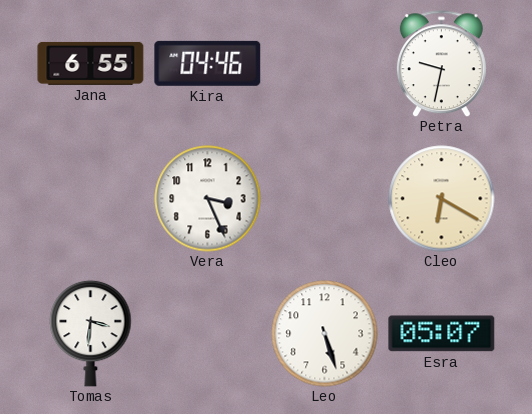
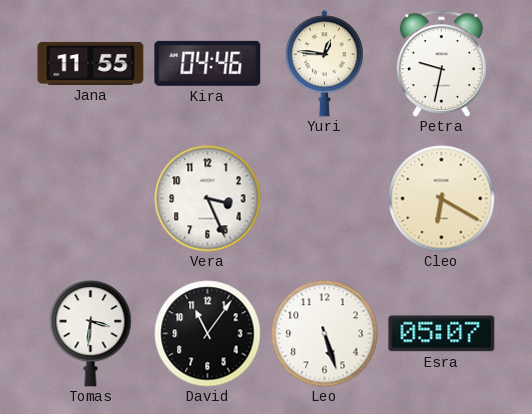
Jana: 6:55 -> 11:55
Yuri: none -> 12:46
David: none -> 11:06
